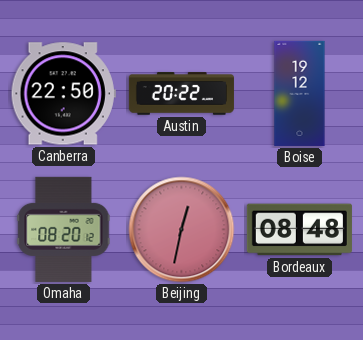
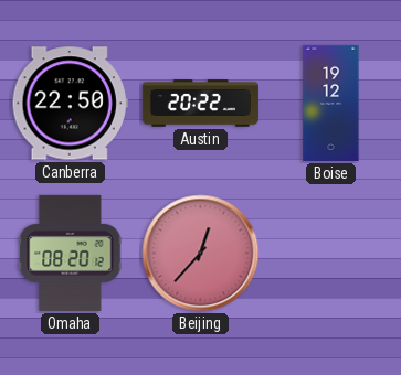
Beijing: 12:32 -> 12:37
Bordeaux: 08:48 -> none
